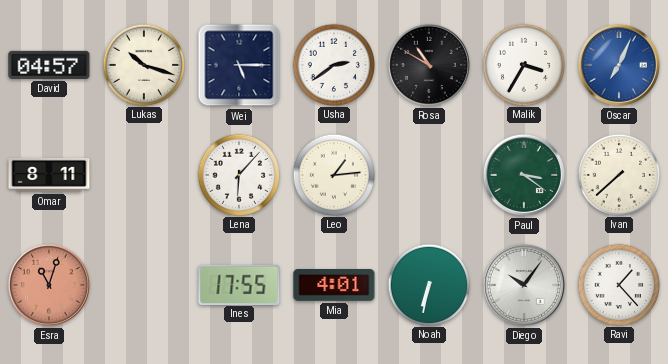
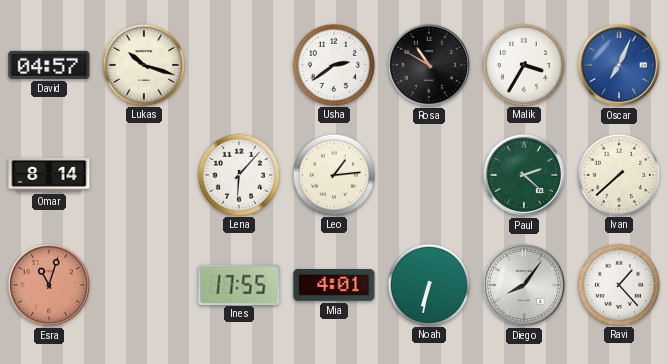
Wei: 5:15 -> none
Omar: 8:11 -> 8:14
Paul: 3:21 -> 2:22
Diego: 10:06 -> 8:06
